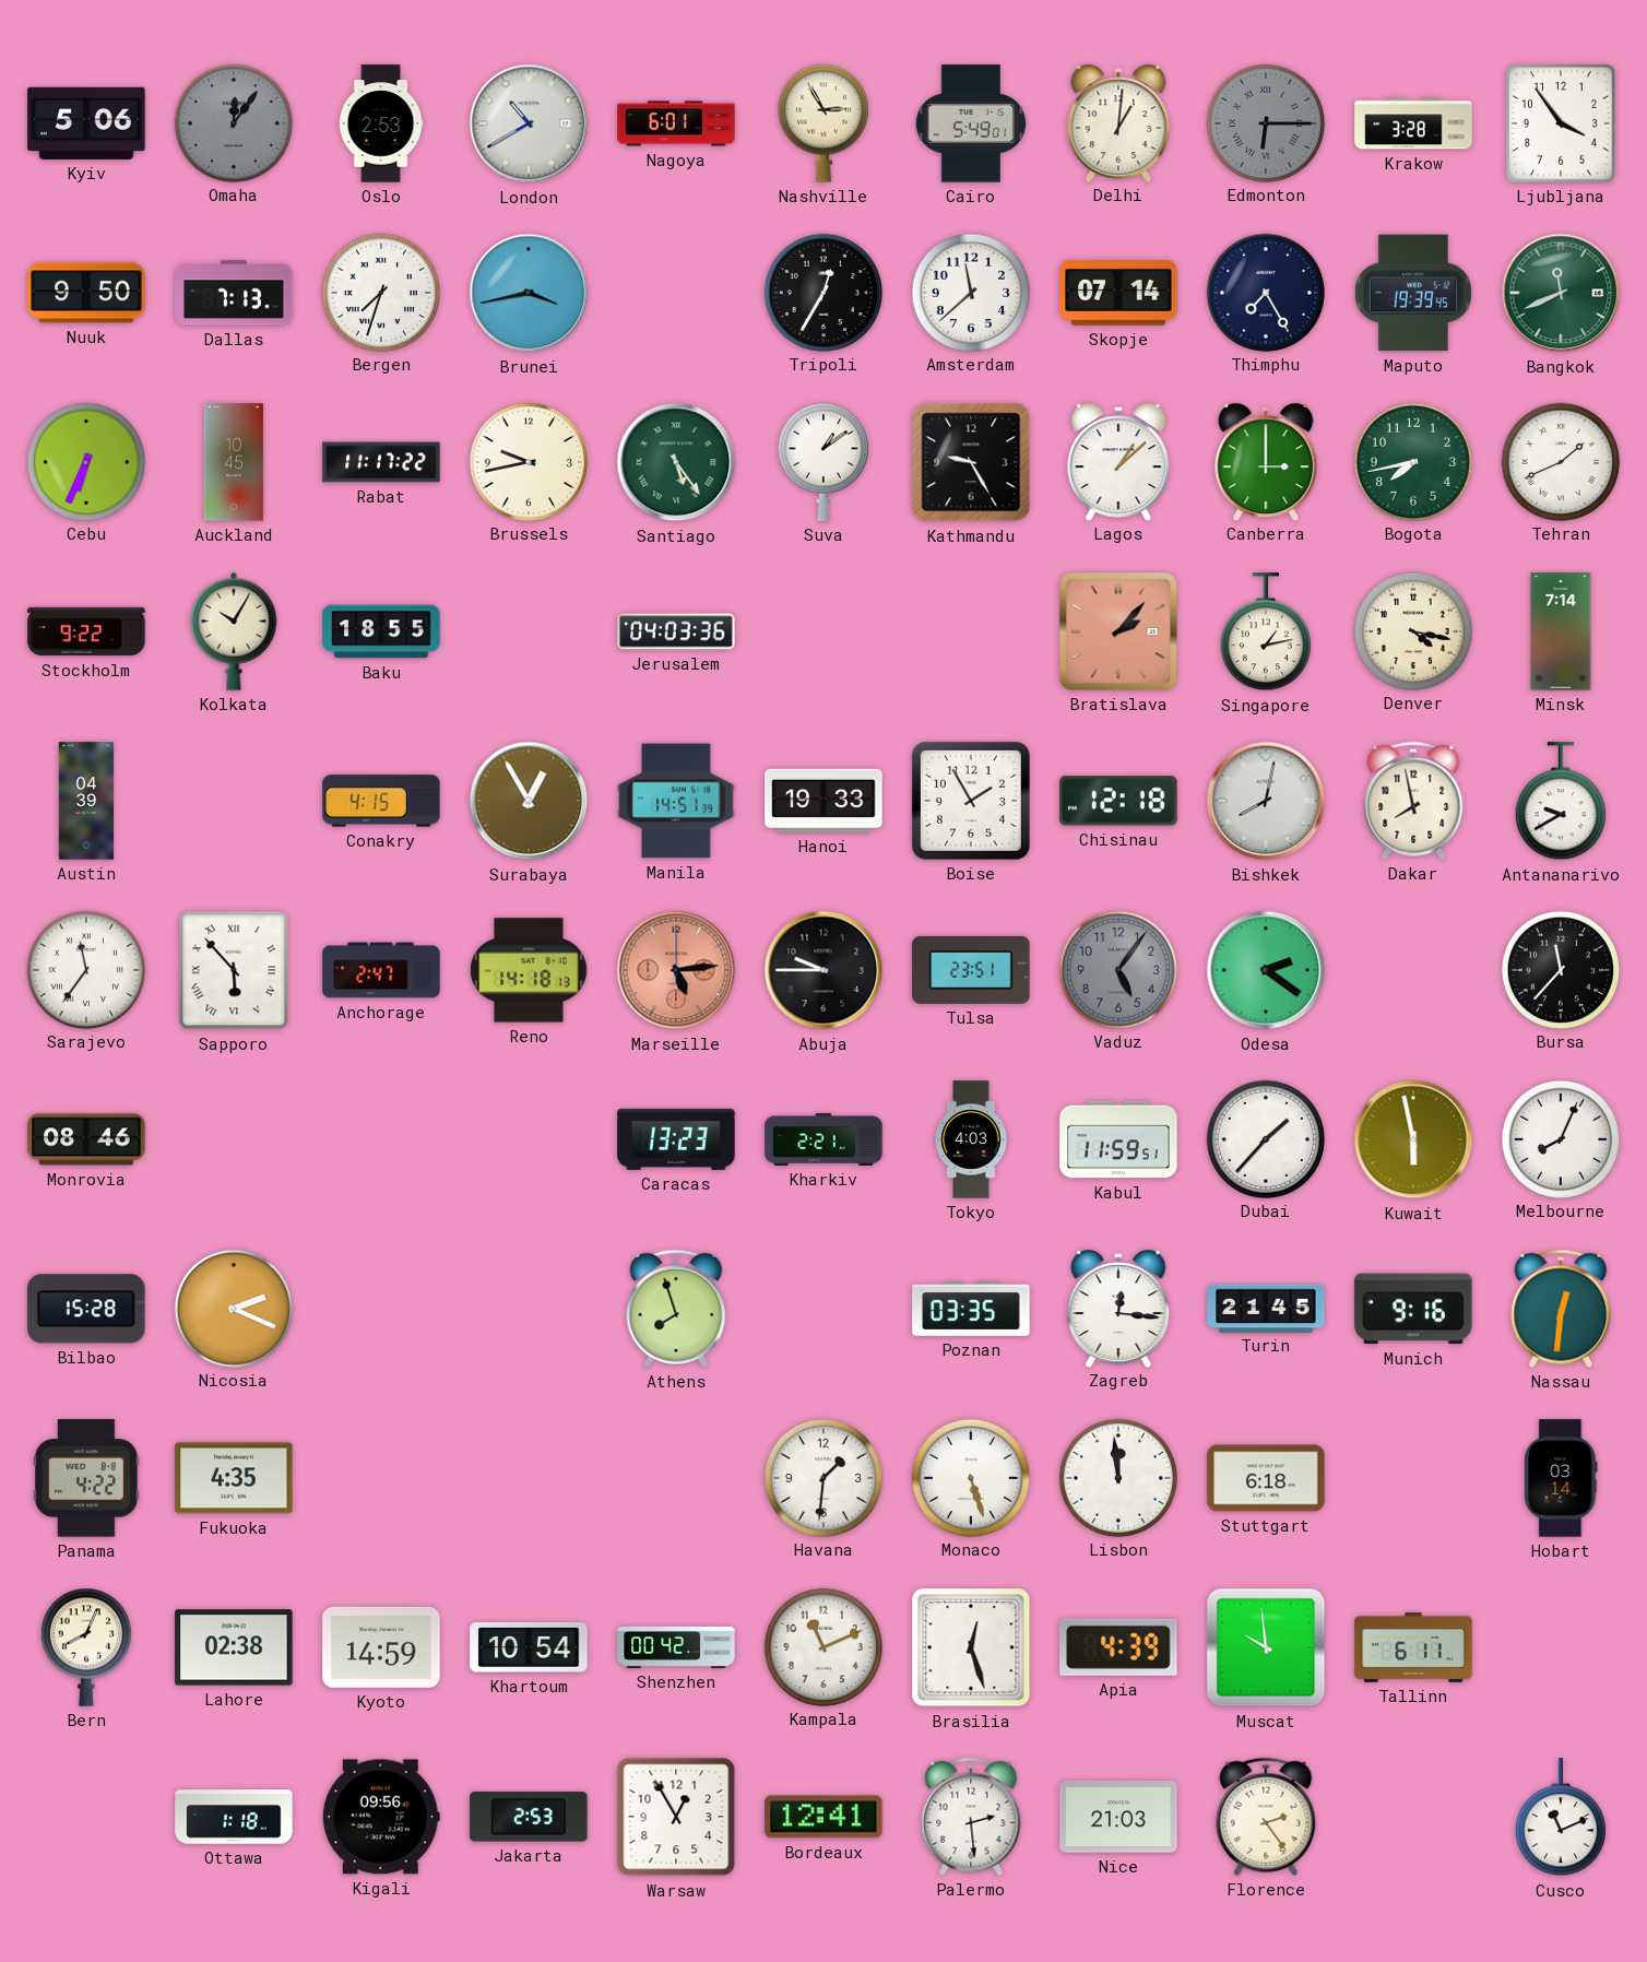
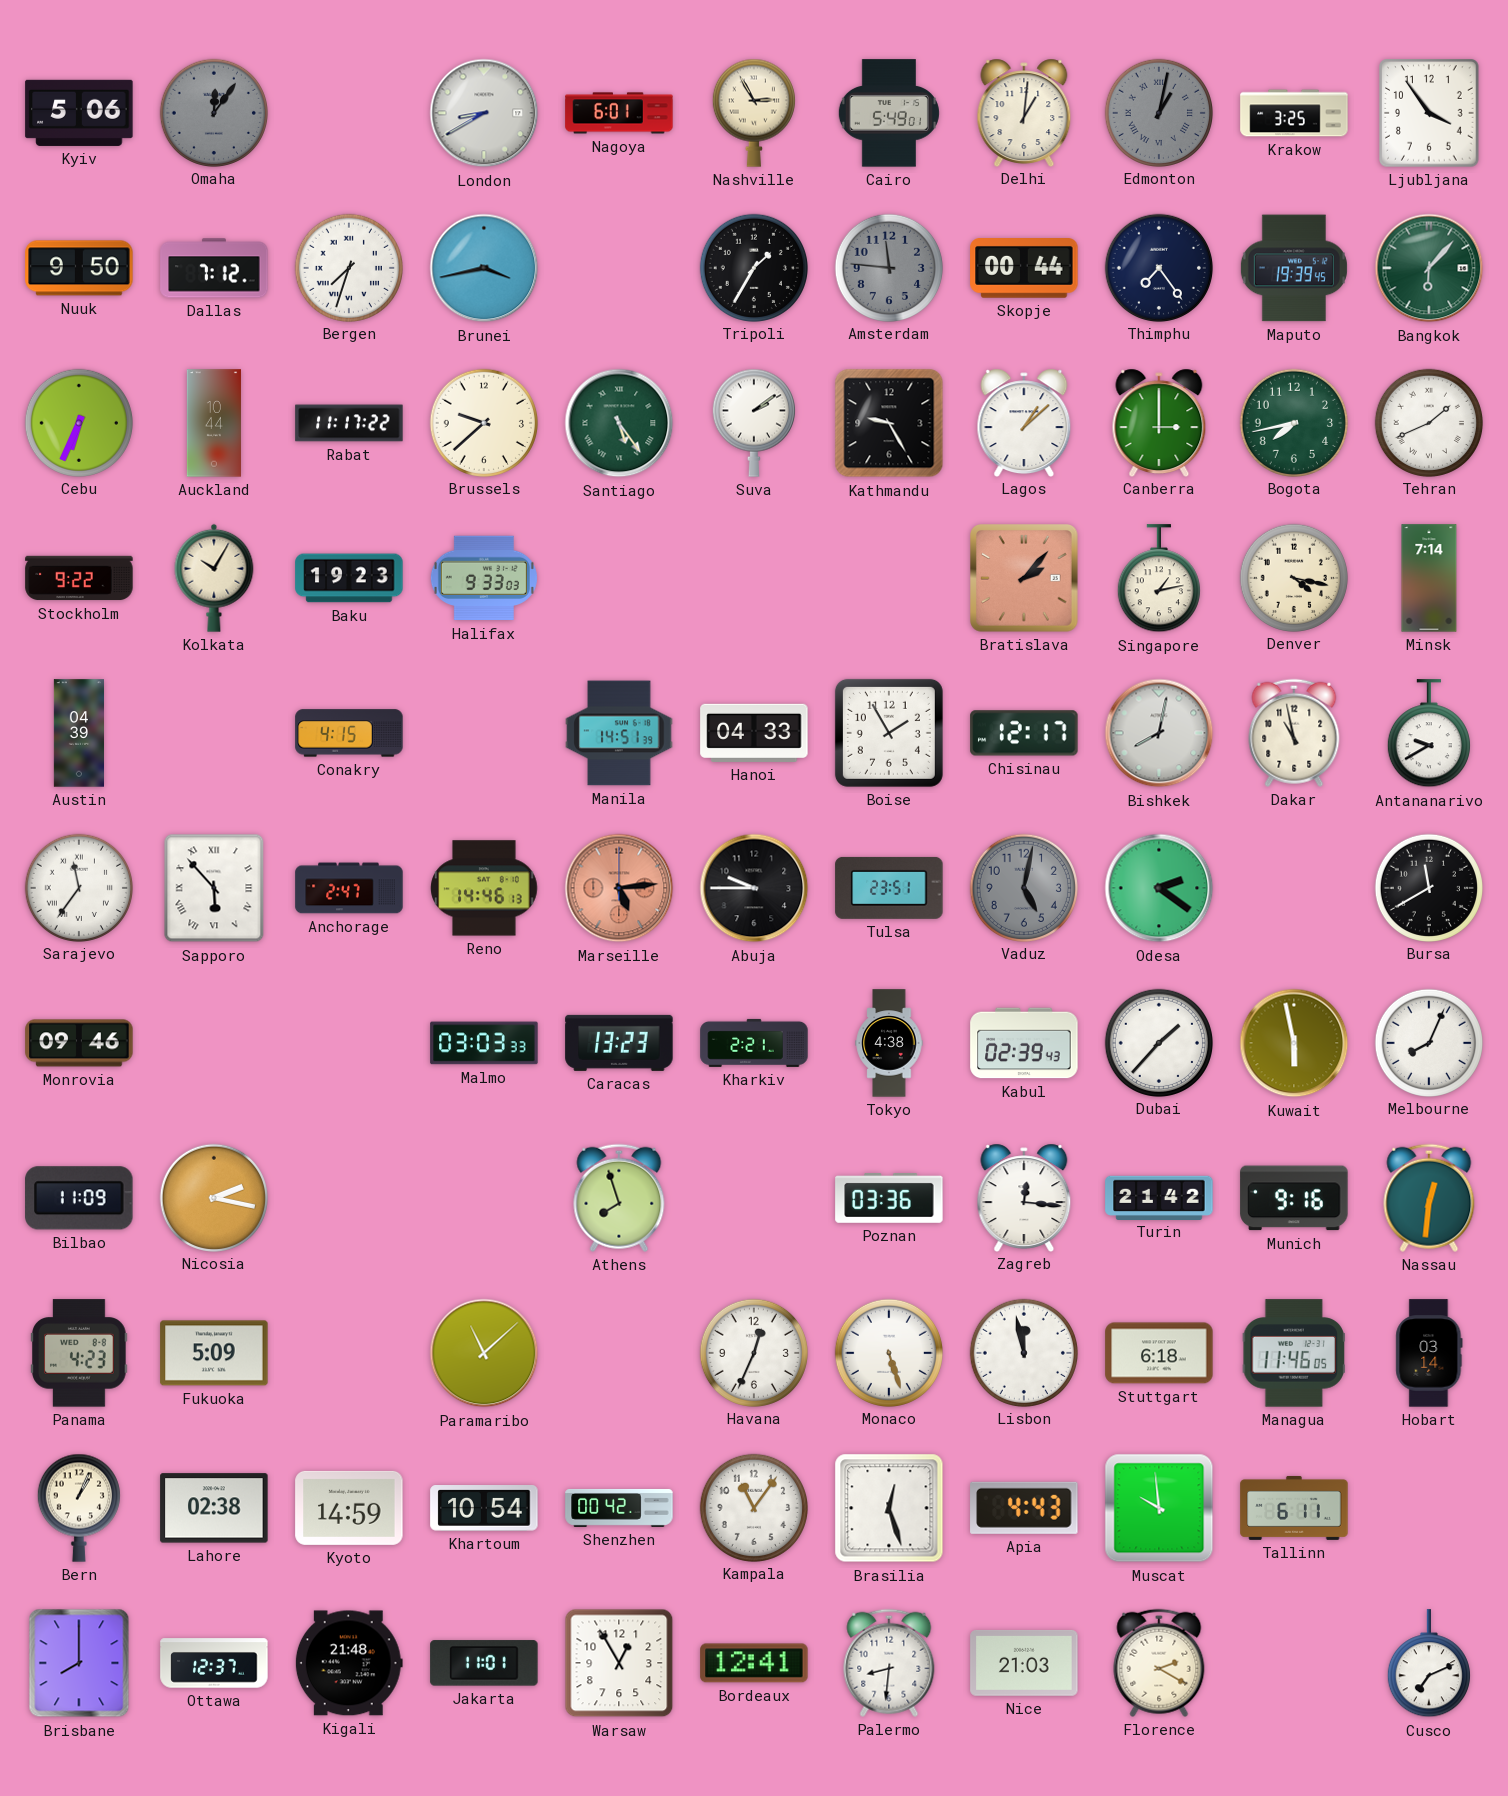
Oslo: 2:53 -> none
London: 10:40 -> 8:40
Edmonton: 6:15 -> 1:02
Krakow: 3:28 -> 3:25
Dallas: 7:13 -> 7:12
Tripoli: 12:35 -> 1:35
Amsterdam: 11:38 -> 11:46
Amsterdam dial: white -> grey
Skopje: 07:14 -> 00:44
Thimphu: 7:25 -> 7:24
Bangkok: 11:41 -> 6:07
Auckland: 10:45 -> 10:44
Brussels: 9:43 -> 9:38
Suva: 1:09 -> 2:09
Baku: 18:55 -> 19:23
Halifax: none -> 9:33
Jerusalem: 04:03 -> none
Surabaya: 12:55 -> none
Hanoi: 19:33 -> 04:33
Chisinau: 12:18 -> 12:17
Dakar: 7:58 -> 10:58
Reno: 14:18 -> 14:46
Vaduz: 5:06 -> 5:02
Bursa: 11:37 -> 11:40
Monrovia: 08:46 -> 09:46
Malmo: none -> 03:03
Tokyo: 4:03 -> 4:38
Kabul: 11:59 -> 02:39
Bilbao: 15:28 -> 11:09
Nicosia: 2:19 -> 2:17
Poznan: 03:35 -> 03:36
Turin: 21:45 -> 21:42
Panama: 4:22 -> 4:23
Fukuoka: 4:35 -> 5:09
Paramaribo: none -> 11:08
Havana: 1:31 -> 12:34
Lisbon: 11:59 -> 11:58
Managua: none -> 11:46
Bern: 8:04 -> 1:04
Kampala: 11:11 -> 11:06
Apia: 4:39 -> 4:43
Brisbane: none -> 8:00
Ottawa: 1:18 -> 12:37
Kigali: 09:56 -> 21:48
Jakarta: 2:53 -> 11:01
Palermo: 2:29 -> 8:31
Florence: 2:24 -> 2:20
Cusco: 11:11 -> 7:11
